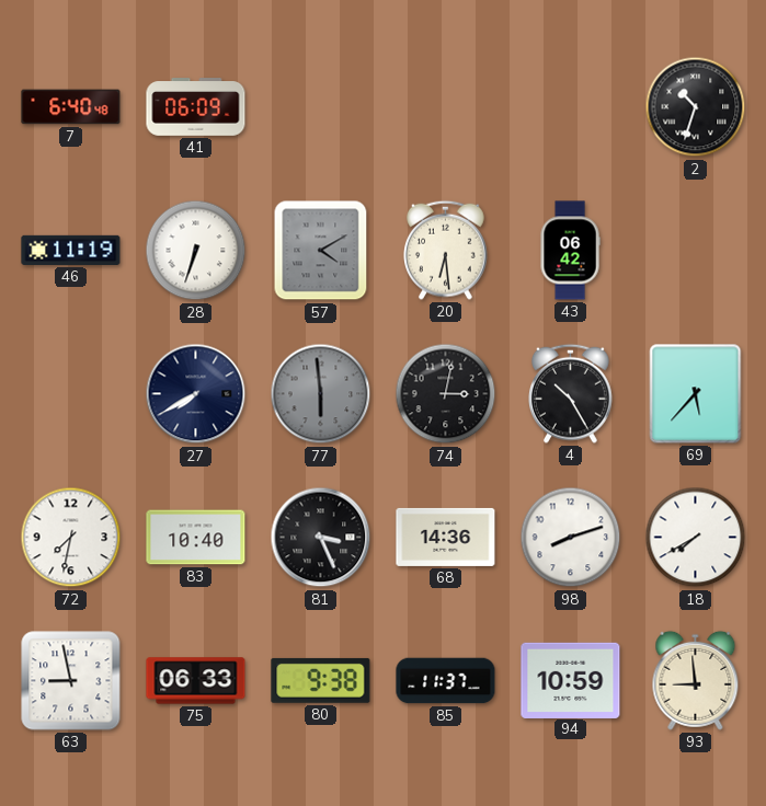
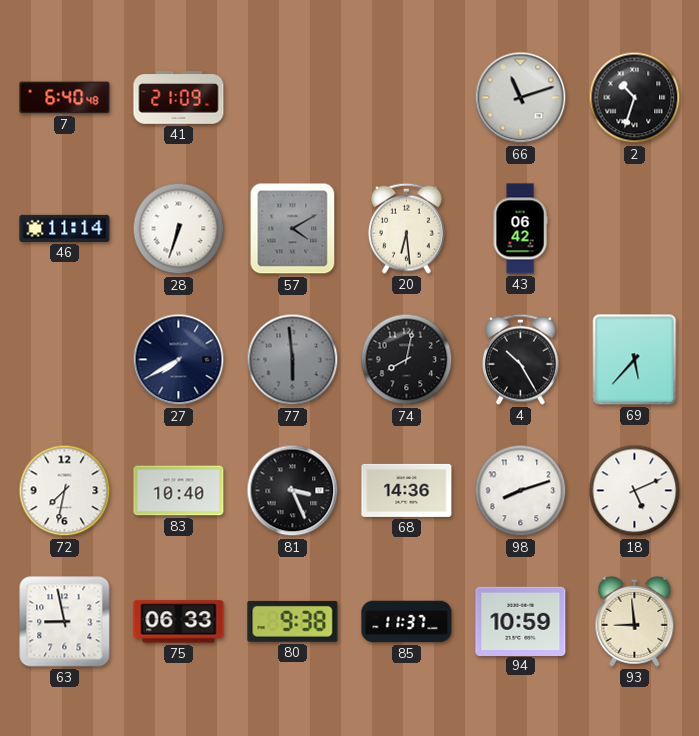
41: 06:09 -> 21:09
66: none -> 11:12
46: 11:19 -> 11:14
74: 3:02 -> 8:02
18: 7:40 -> 5:11
